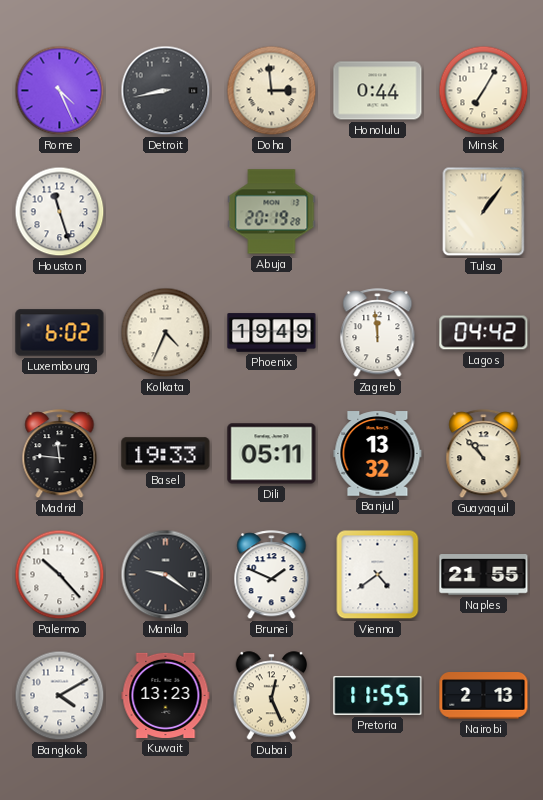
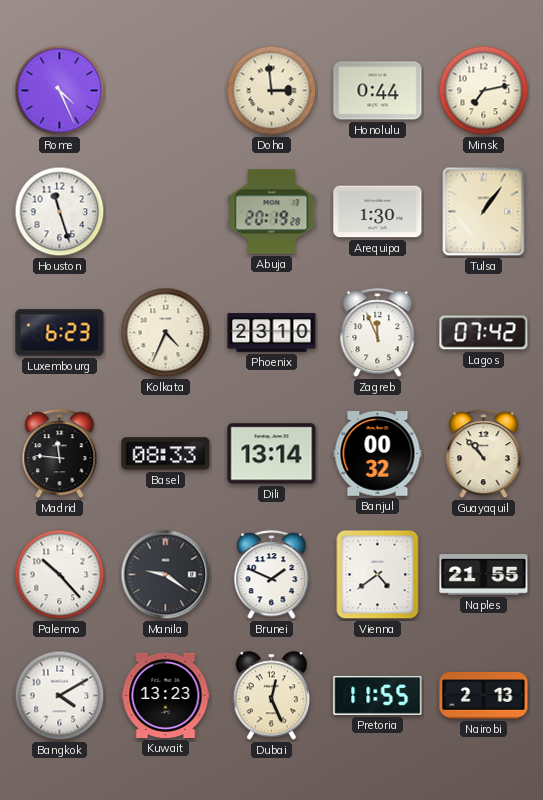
Detroit: 8:43 -> none
Minsk: 7:05 -> 7:13
Arequipa: none -> 1:30
Luxembourg: 6:02 -> 6:23
Phoenix: 19:49 -> 23:10
Zagreb: 11:59 -> 11:56
Lagos: 04:42 -> 07:42
Basel: 19:33 -> 08:33
Dili: 05:11 -> 13:14
Banjul: 13:32 -> 00:32
